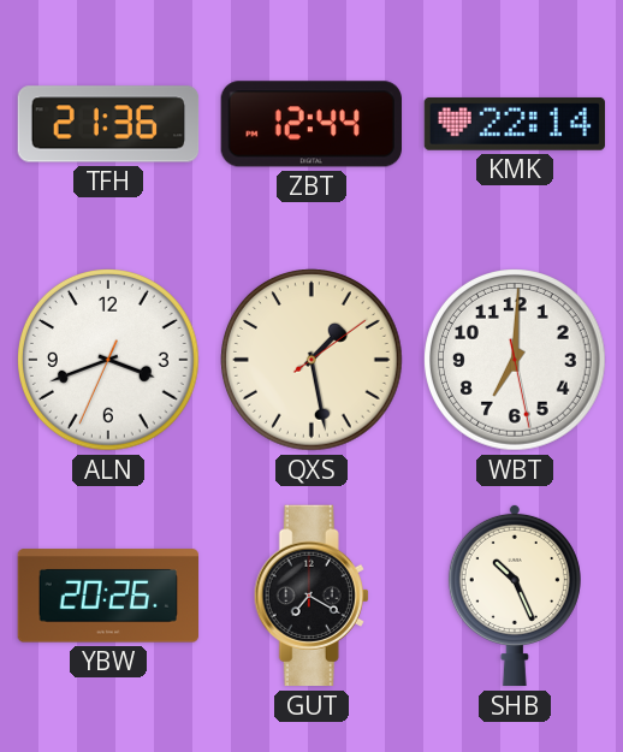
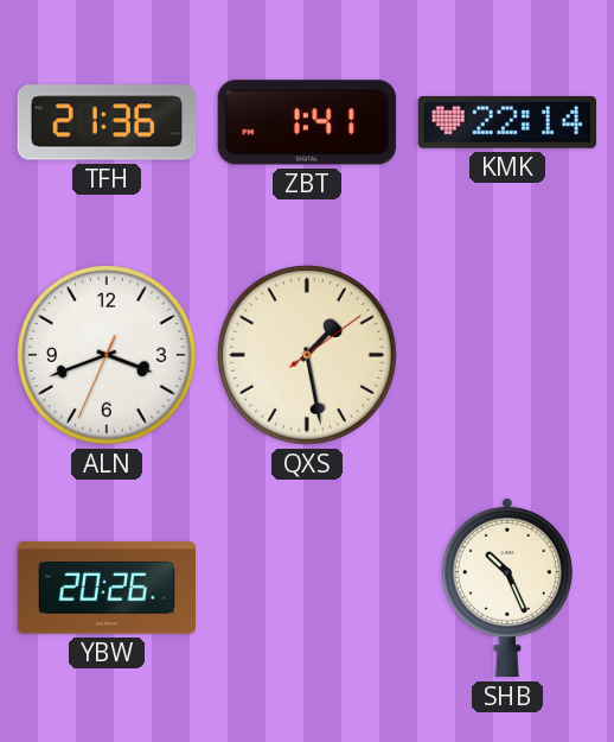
ZBT: 12:44 -> 1:41
WBT: 7:00 -> none
GUT: 7:20 -> none
